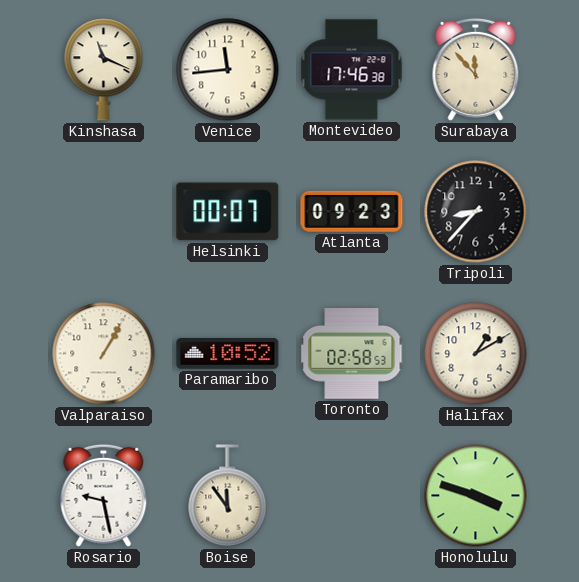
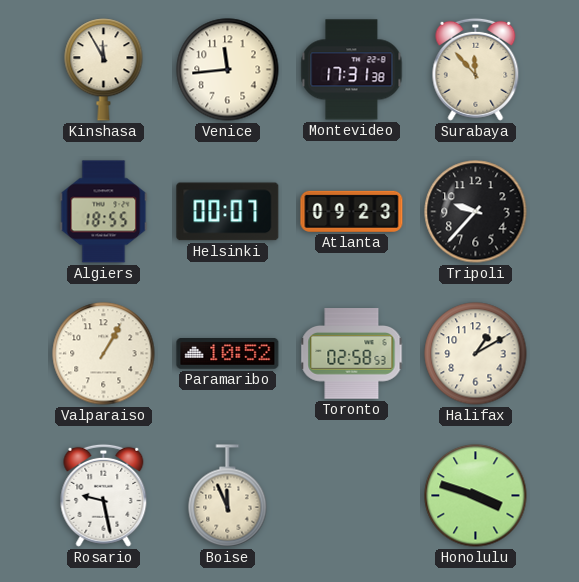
Kinshasa: 11:19 -> 11:55
Montevideo: 17:46 -> 17:31
Algiers: none -> 18:55
Tripoli: 8:37 -> 9:37
Boise: 11:54 -> 11:56
